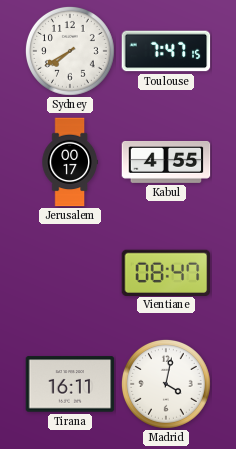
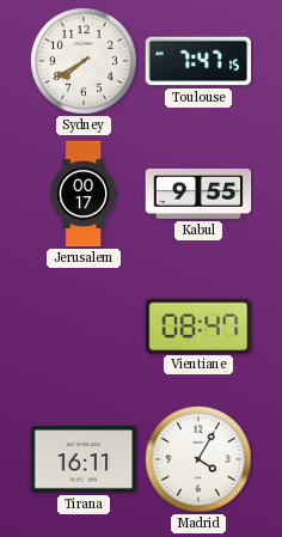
Kabul: 4:55 -> 9:55
Madrid: 4:02 -> 4:05
